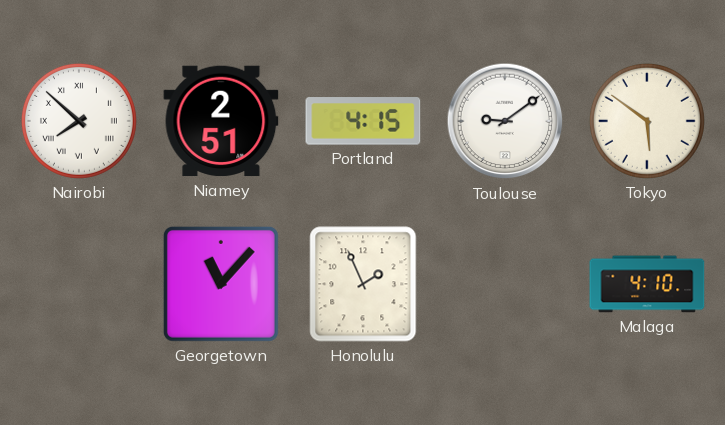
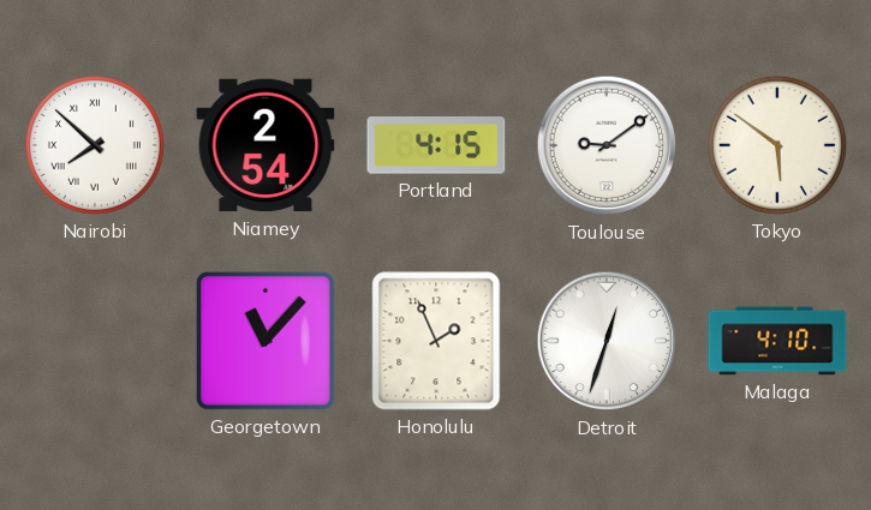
Niamey: 2:51 -> 2:54
Detroit: none -> 12:33
